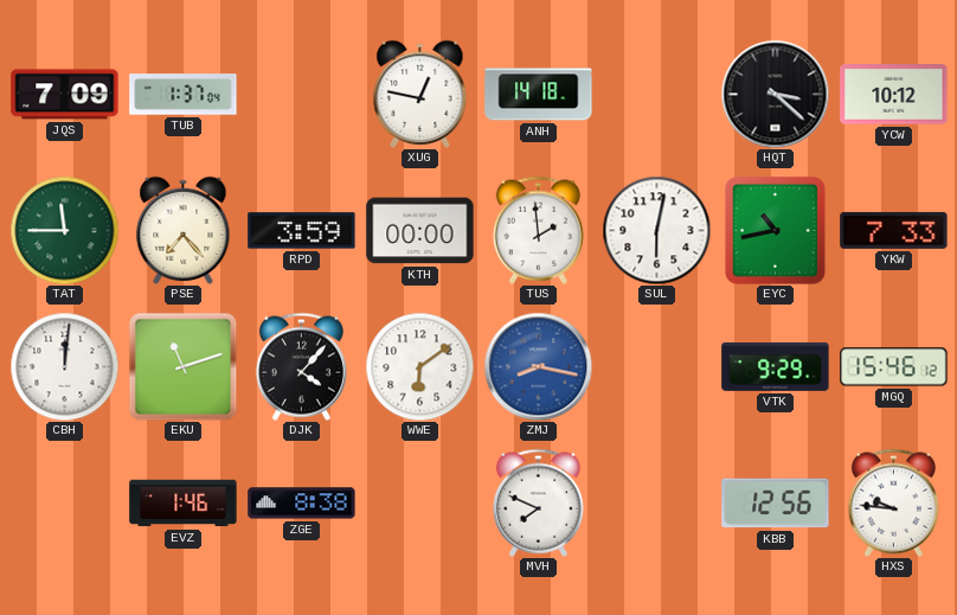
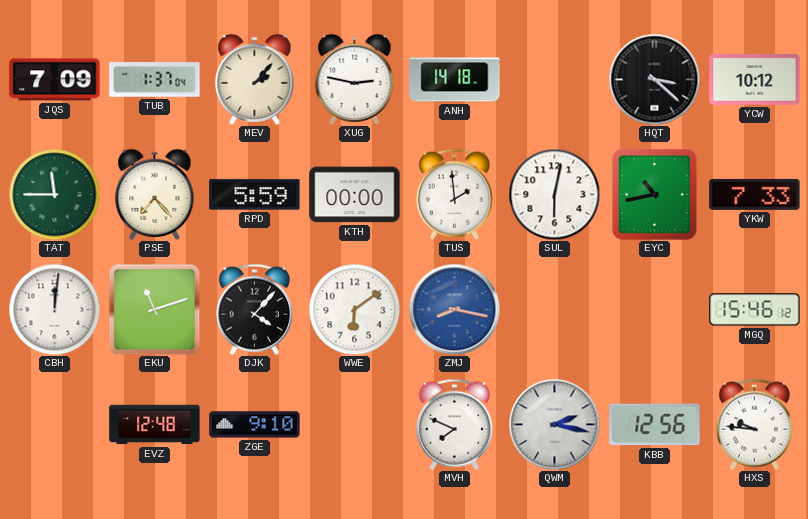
MEV: none -> 2:07
XUG: 12:47 -> 2:47
RPD: 3:59 -> 5:59
VTK: 9:29 -> none
EVZ: 1:46 -> 12:48
ZGE: 8:38 -> 9:10
QWM: none -> 2:17
